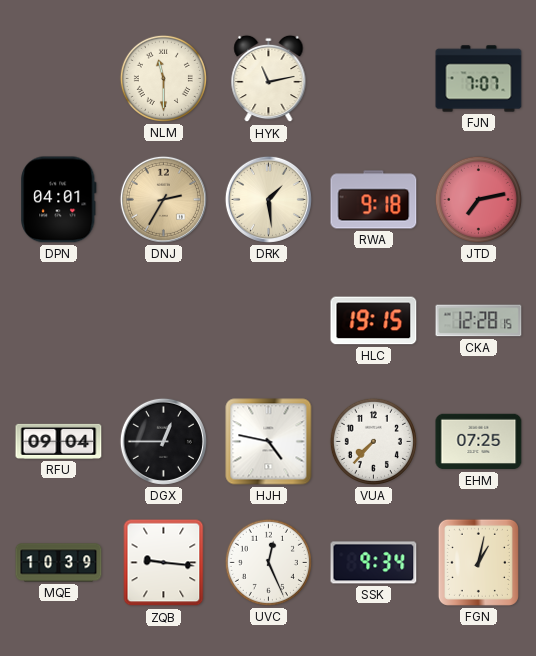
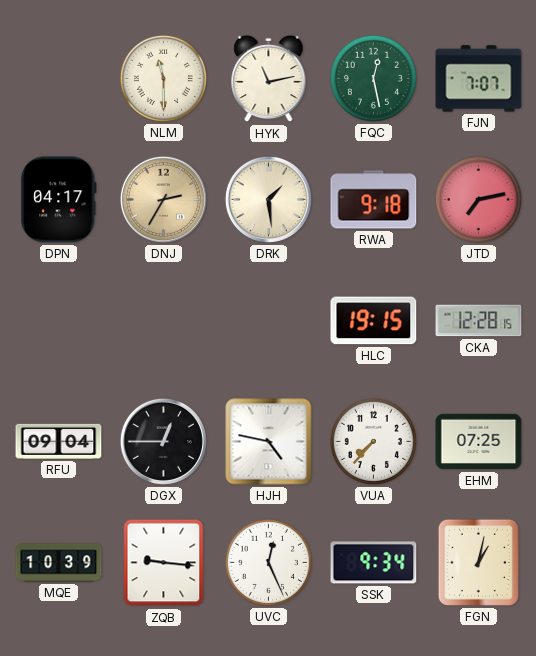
FQC: none -> 12:28
DPN: 04:01 -> 04:17
